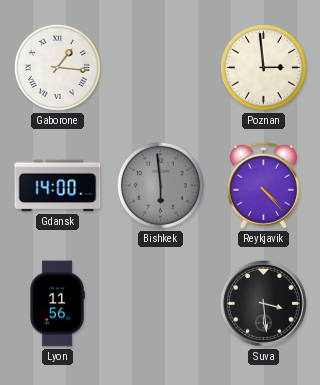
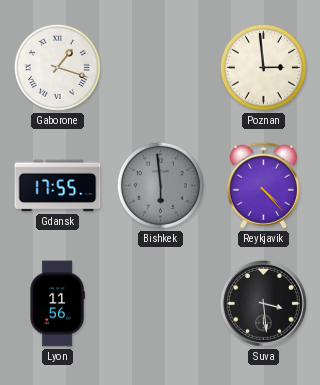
Gaborone: 1:16 -> 1:18
Gdansk: 14:00 -> 17:55
